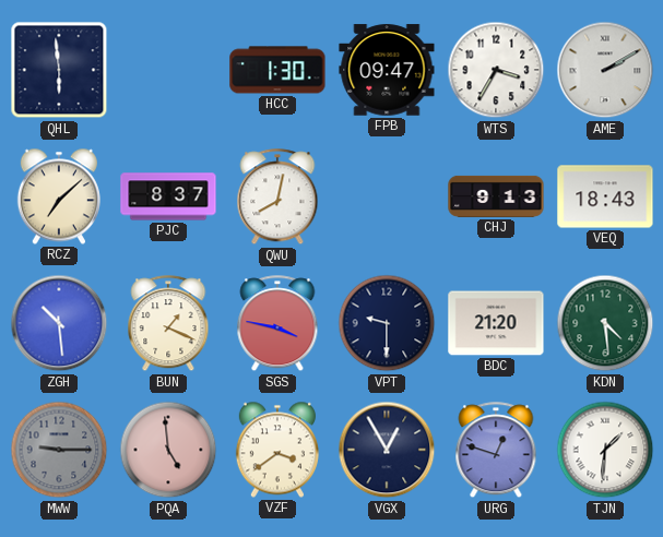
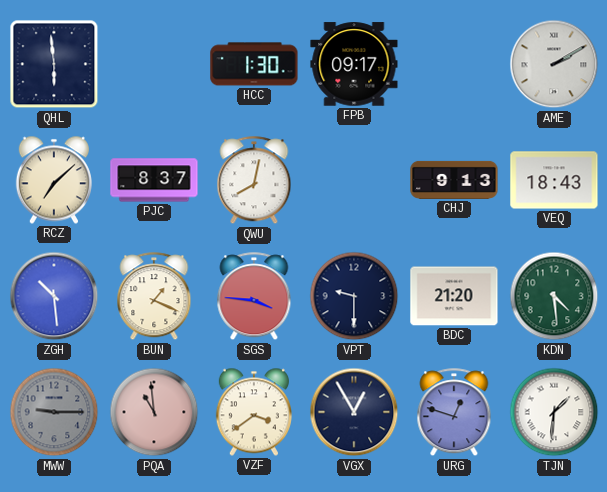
FPB: 09:47 -> 09:17
WTS: 3:35 -> none
SGS: 3:47 -> 3:46
PQA: 4:59 -> 10:59
